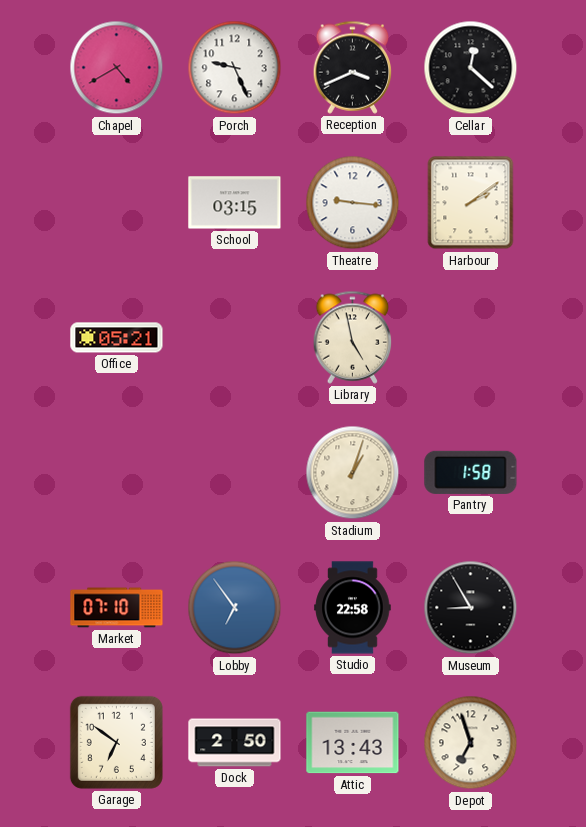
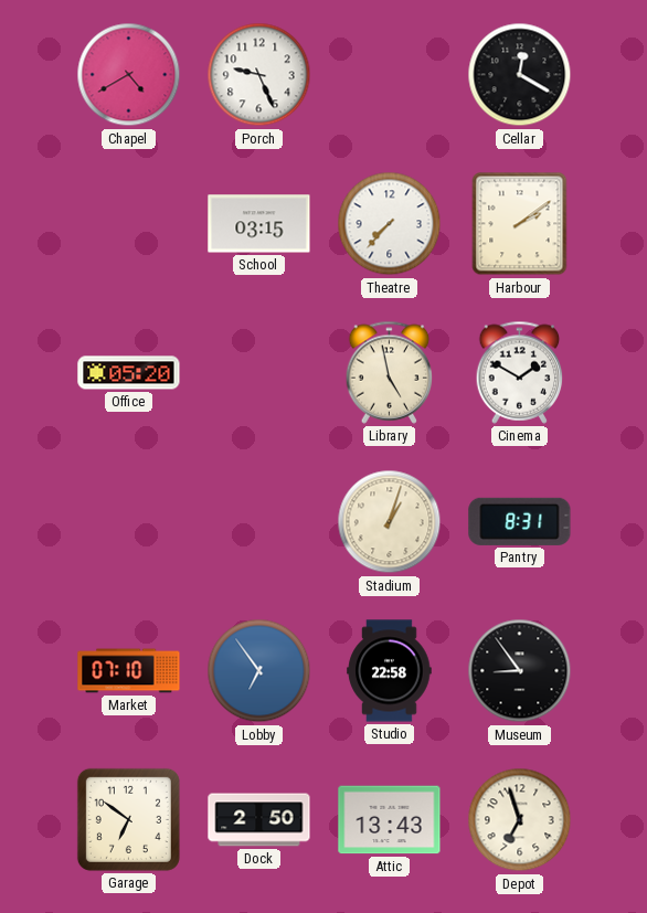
Reception: 3:41 -> none
Cellar: 12:22 -> 12:20
Theatre: 9:16 -> 7:37
Office: 05:21 -> 05:20
Cinema: none -> 1:50
Pantry: 1:58 -> 8:31
Museum: 8:55 -> 8:54
